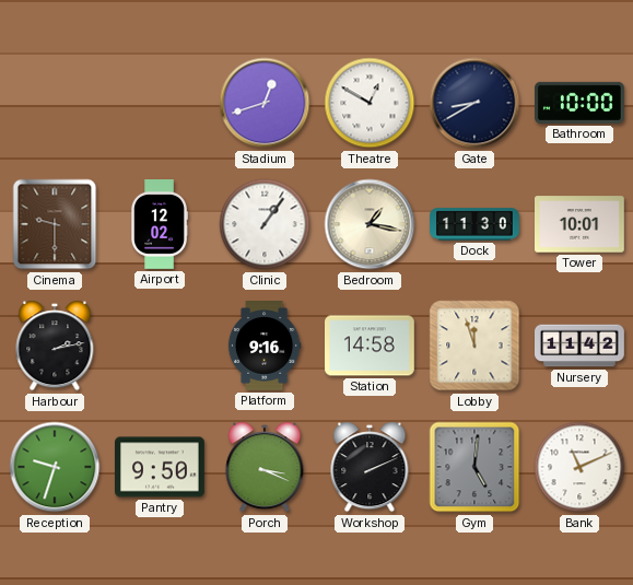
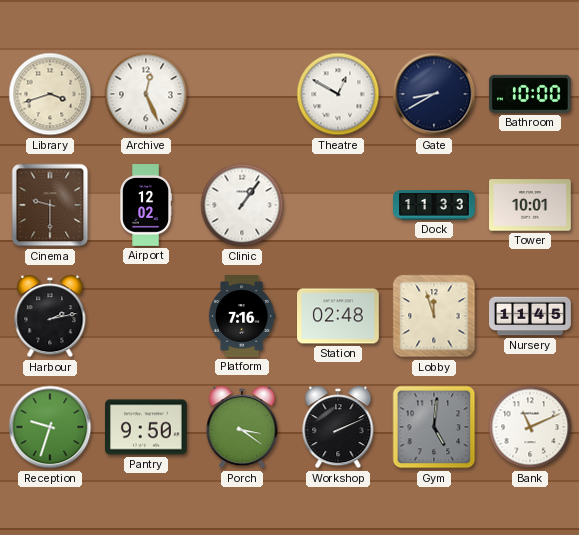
Library: none -> 3:42
Archive: none -> 12:26
Stadium: 12:42 -> none
Bedroom: 1:17 -> none
Dock: 11:30 -> 11:33
Platform: 9:16 -> 7:16
Station: 14:58 -> 02:48
Nursery: 11:42 -> 11:45
Porch: 3:19 -> 3:21
